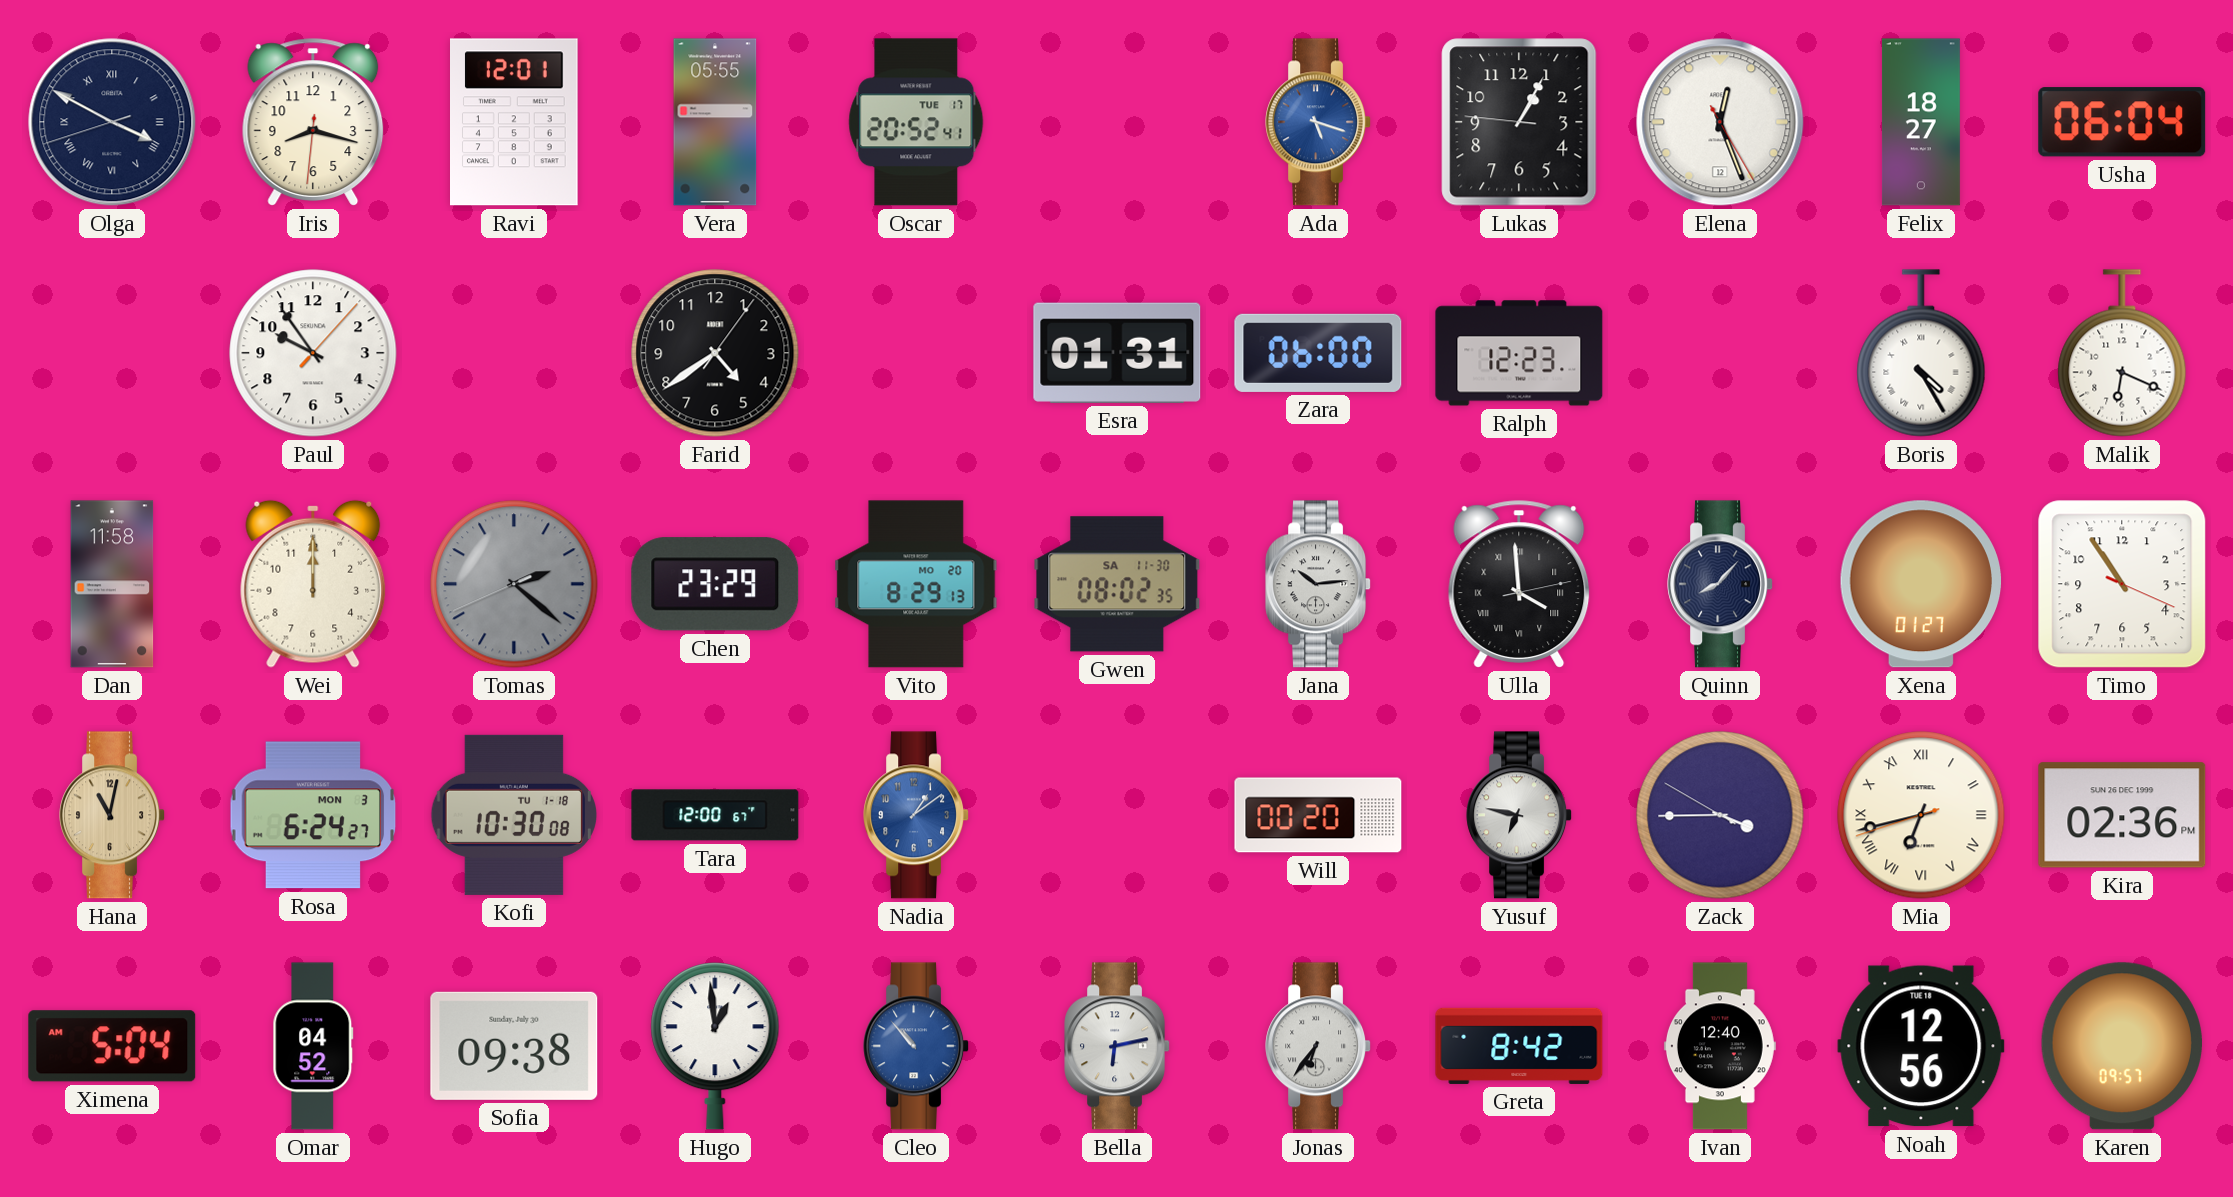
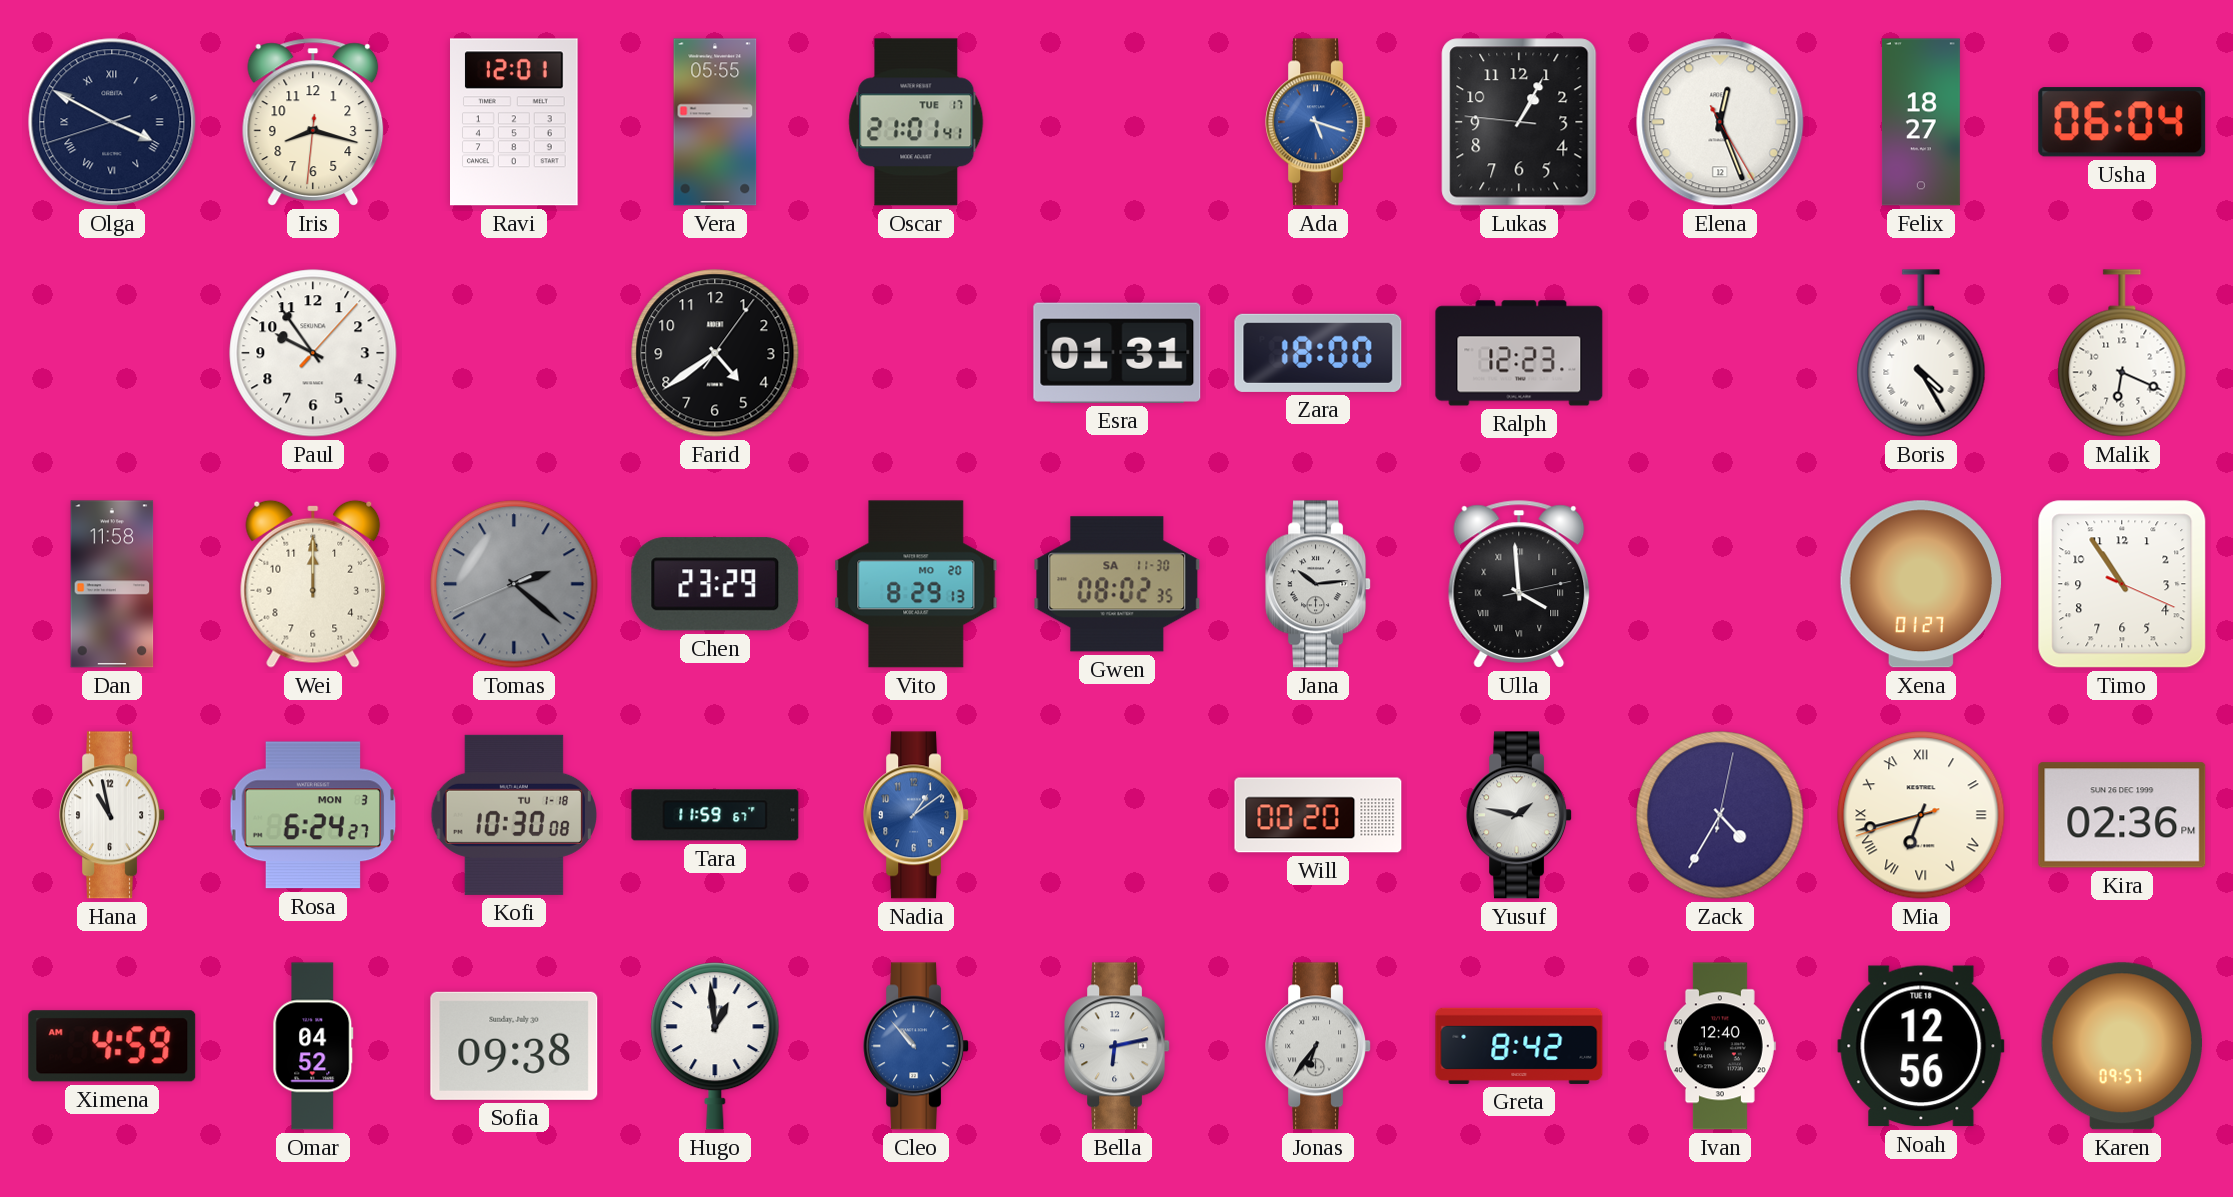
Oscar: 20:52 -> 21:01
Zara: 06:00 -> 18:00
Quinn: 8:07 -> none
Hana: 11:02 -> 10:58
Hana dial: champagne -> white
Tara: 12:00 -> 11:59
Yusuf: 6:47 -> 1:47
Zack: 3:44 -> 4:35
Ximena: 5:04 -> 4:59
